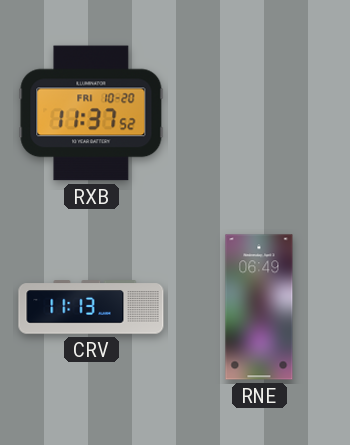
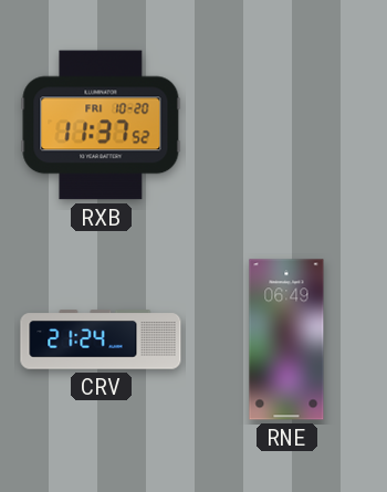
CRV: 11:13 -> 21:24
